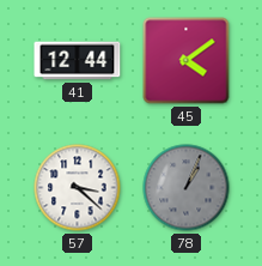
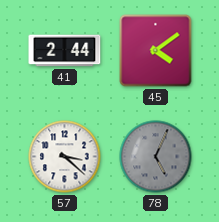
41: 12:44 -> 2:44
78: 1:04 -> 5:04
